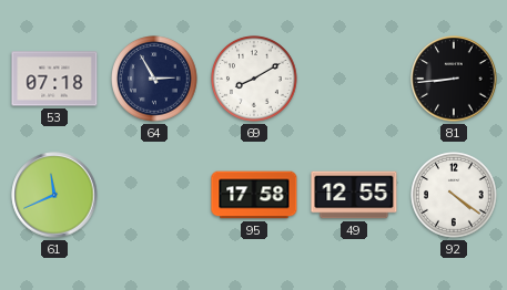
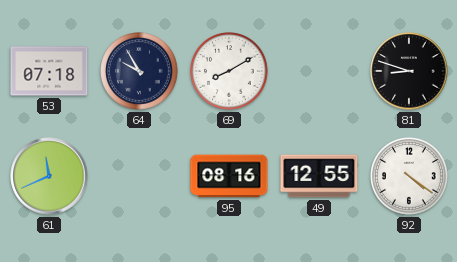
64: 2:55 -> 9:55
81: 8:44 -> 8:48
95: 17:58 -> 08:16
